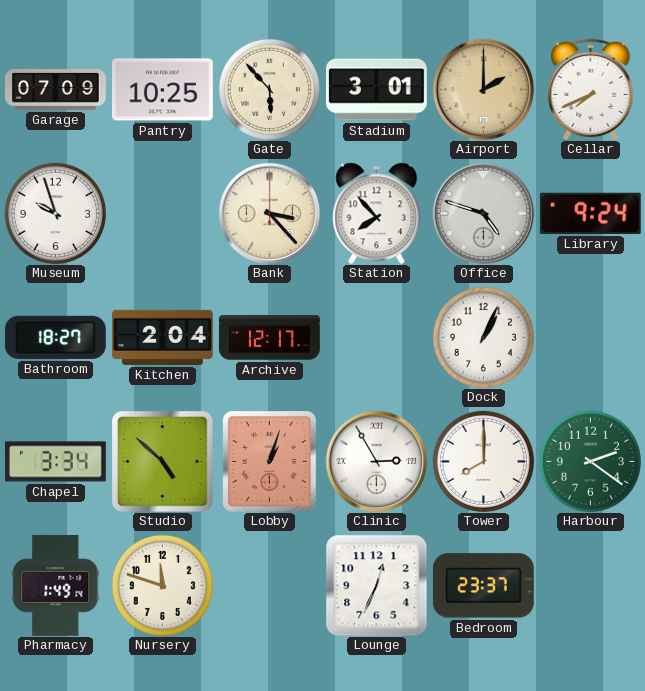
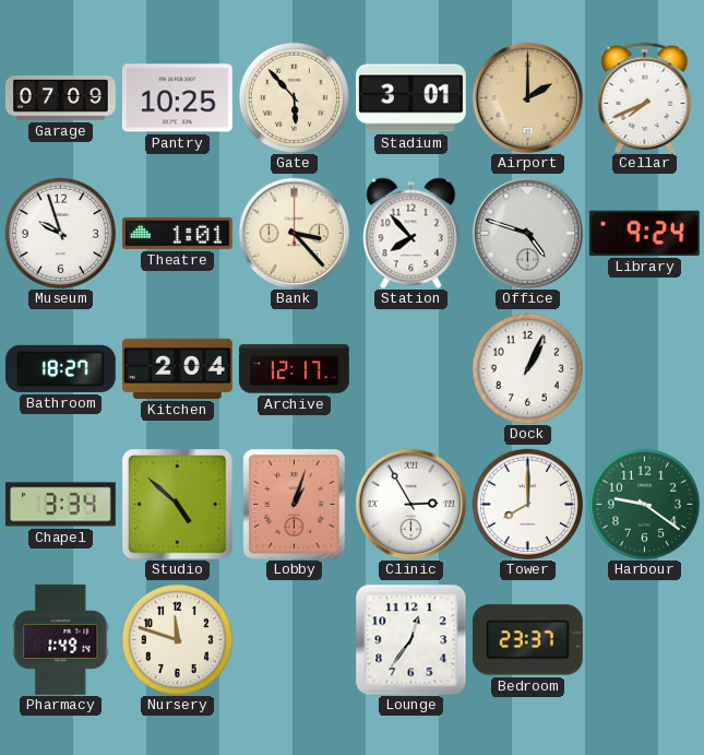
Theatre: none -> 1:01
Harbour: 2:21 -> 9:21
Lounge: 12:34 -> 12:36
